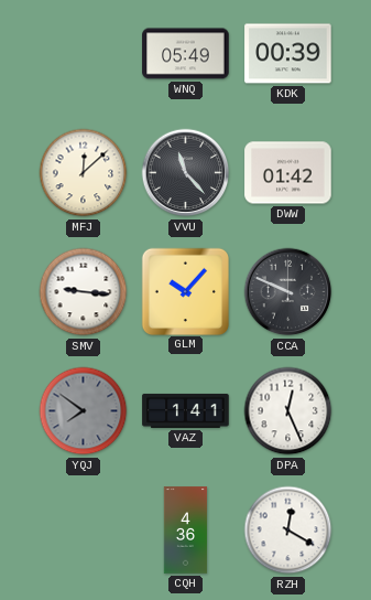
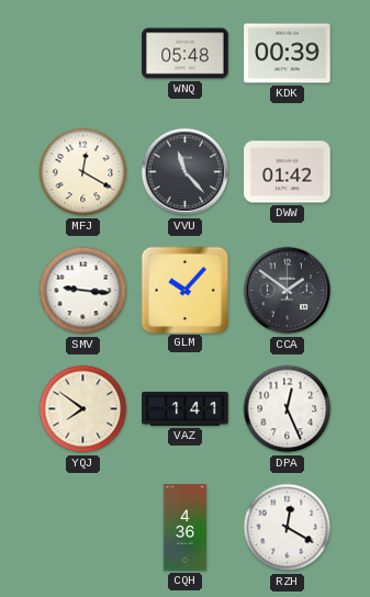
WNQ: 05:49 -> 05:48
MFJ: 12:08 -> 12:20
CCA: 9:49 -> 1:51
YQJ dial: grey -> cream
